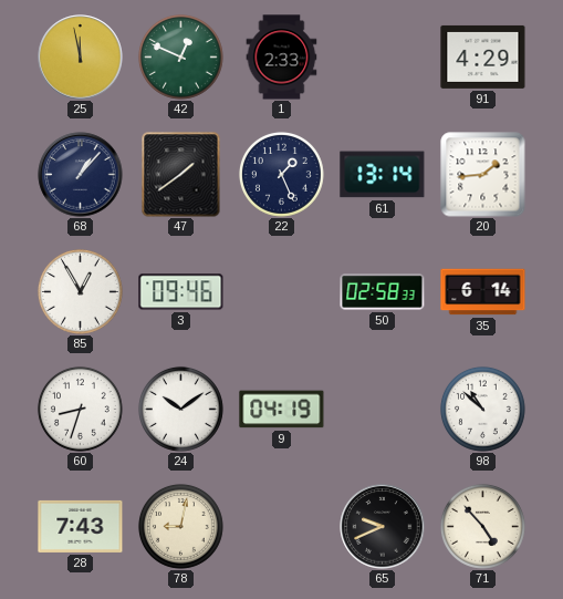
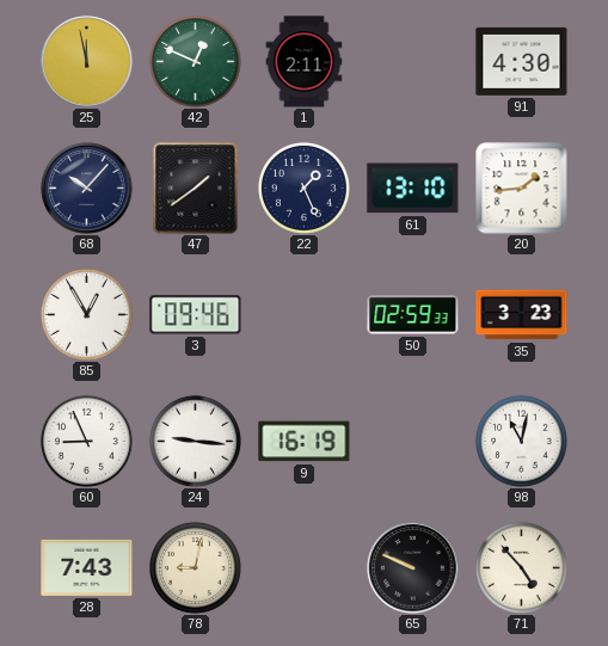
1: 2:33 -> 2:11
91: 4:29 -> 4:30
68: 1:07 -> 10:07
61: 13:14 -> 13:10
50: 02:58 -> 02:59
35: 6:14 -> 3:23
60: 8:33 -> 8:56
24: 10:09 -> 9:16
9: 04:19 -> 16:19
98: 10:52 -> 11:02
65: 9:41 -> 9:49
